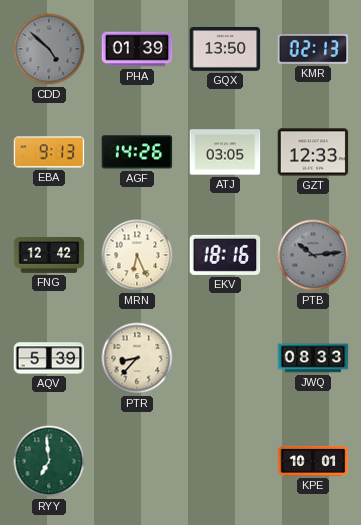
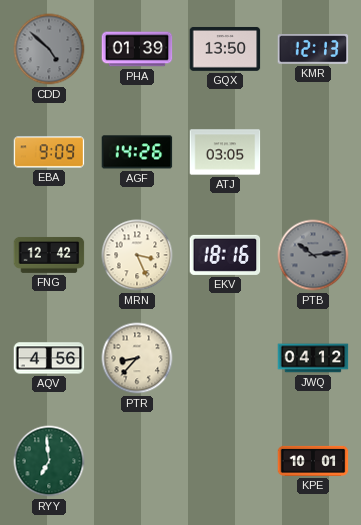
KMR: 02:13 -> 12:13
EBA: 9:13 -> 9:09
GZT: 12:33 -> none
MRN: 6:26 -> 3:26
AQV: 5:39 -> 4:56
JWQ: 08:33 -> 04:12
